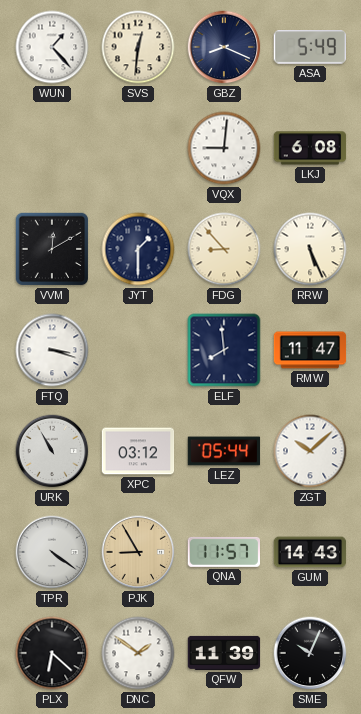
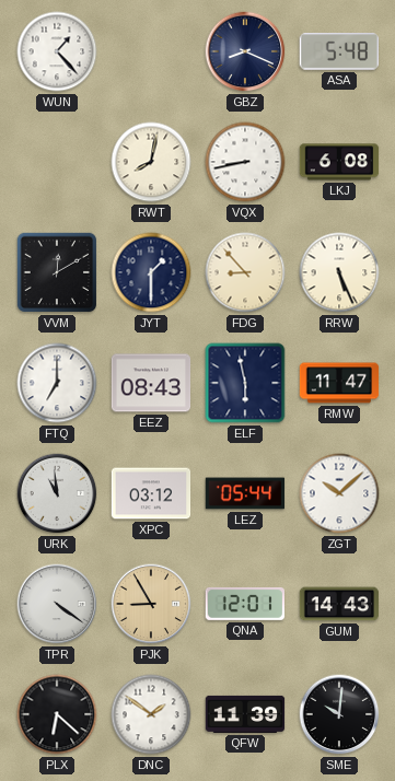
SVS: 12:31 -> none
ASA: 5:49 -> 5:48
RWT: none -> 8:02
VQX: 9:01 -> 8:43
FTQ: 3:18 -> 7:00
EEZ: none -> 08:43
ELF: 7:59 -> 5:58
URK: 10:55 -> 10:59
QNA: 11:57 -> 12:01
SME: 10:04 -> 10:01
